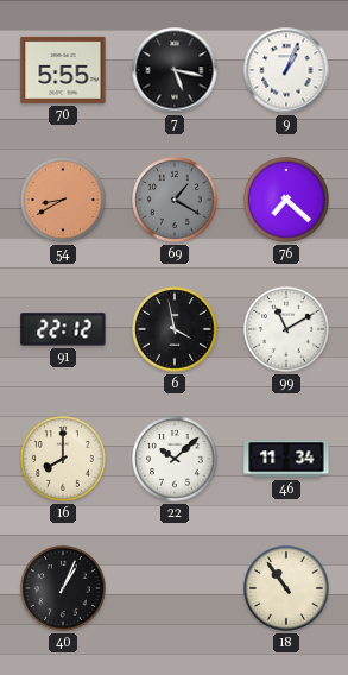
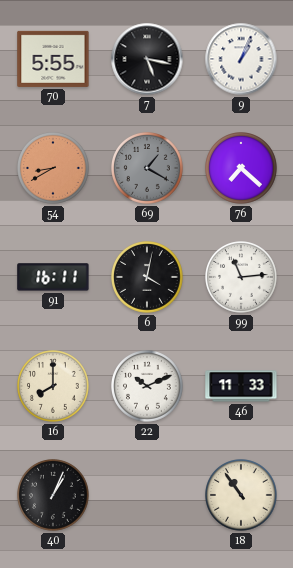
91: 22:12 -> 16:11
6: 3:58 -> 4:02
99: 11:10 -> 11:14
22: 10:08 -> 10:11
46: 11:34 -> 11:33
